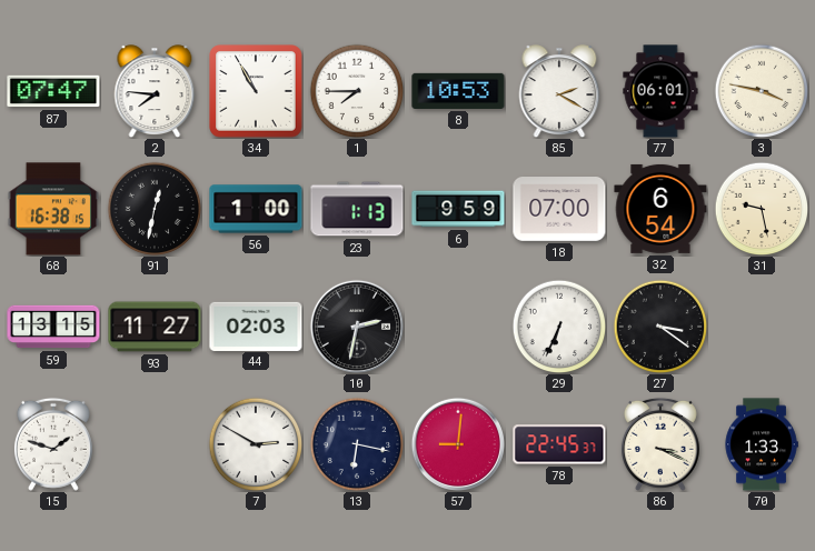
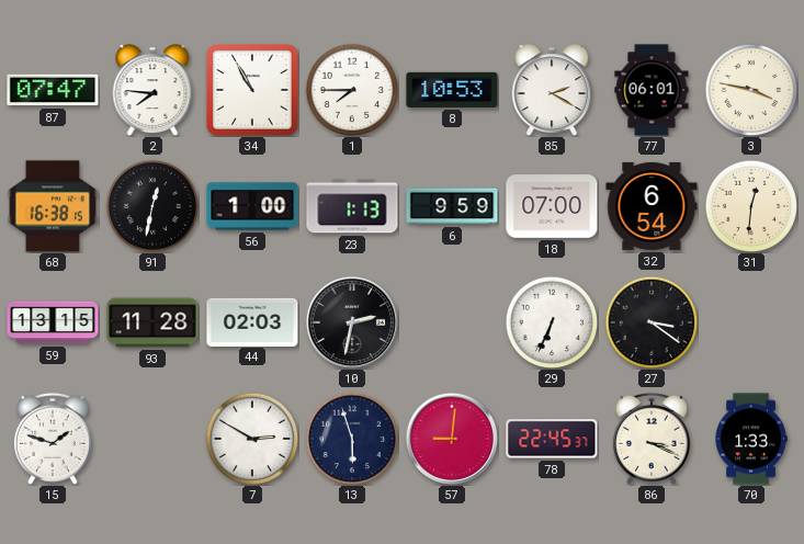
31: 9:28 -> 12:31
93: 11:27 -> 11:28
13: 6:17 -> 5:57
